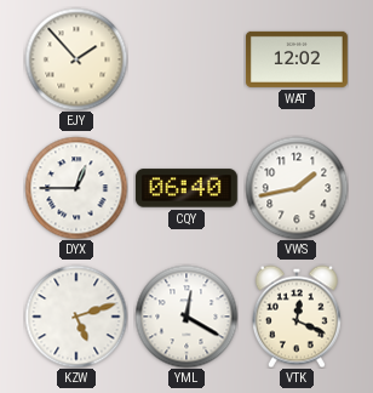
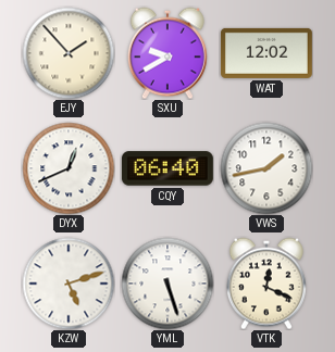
SXU: none -> 9:40
DYX: 12:45 -> 12:41
YML: 12:20 -> 5:27
